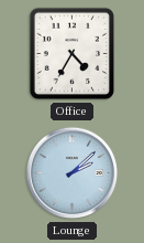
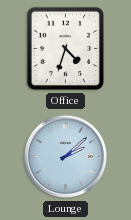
Office: 4:35 -> 4:33
